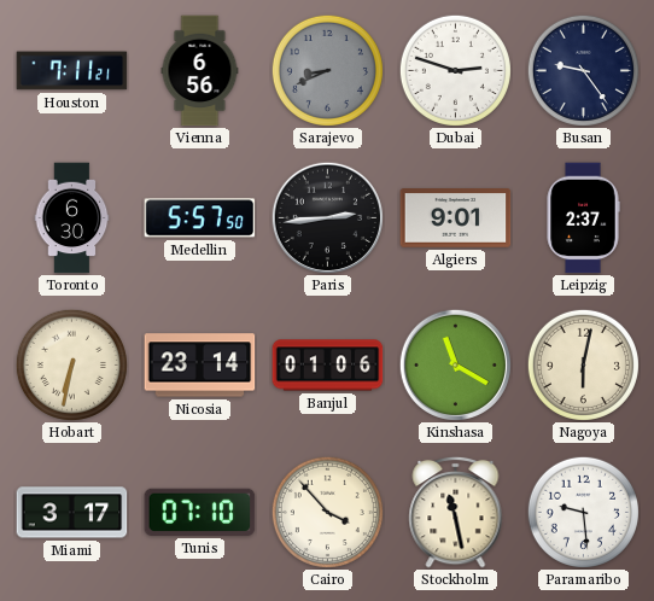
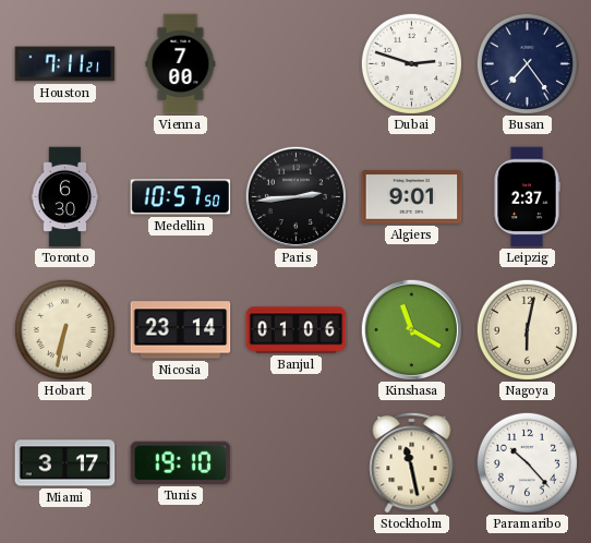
Vienna: 6:56 -> 7:00
Sarajevo: 8:41 -> none
Busan: 9:24 -> 7:24
Medellin: 5:57 -> 10:57
Tunis: 07:10 -> 19:10
Cairo: 3:53 -> none
Paramaribo: 9:29 -> 10:23
